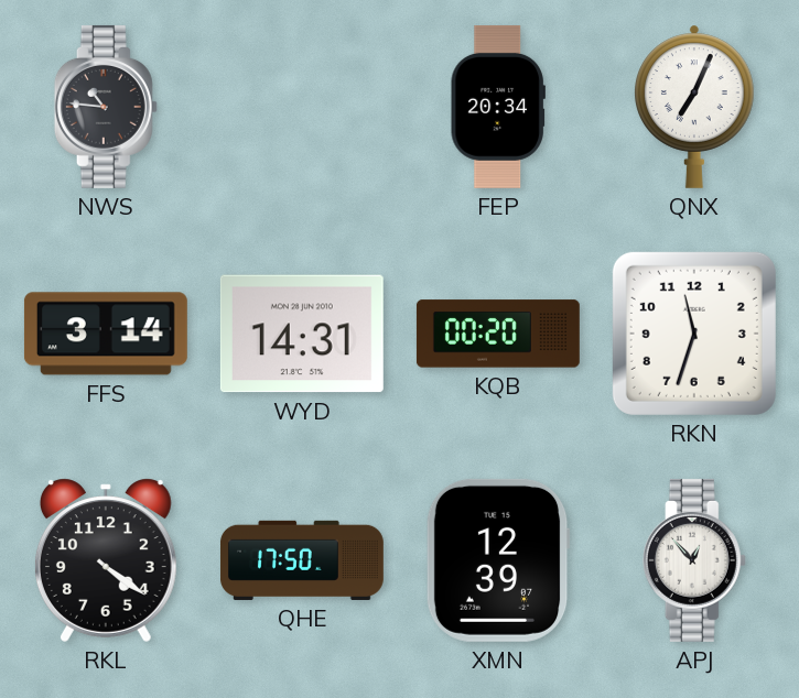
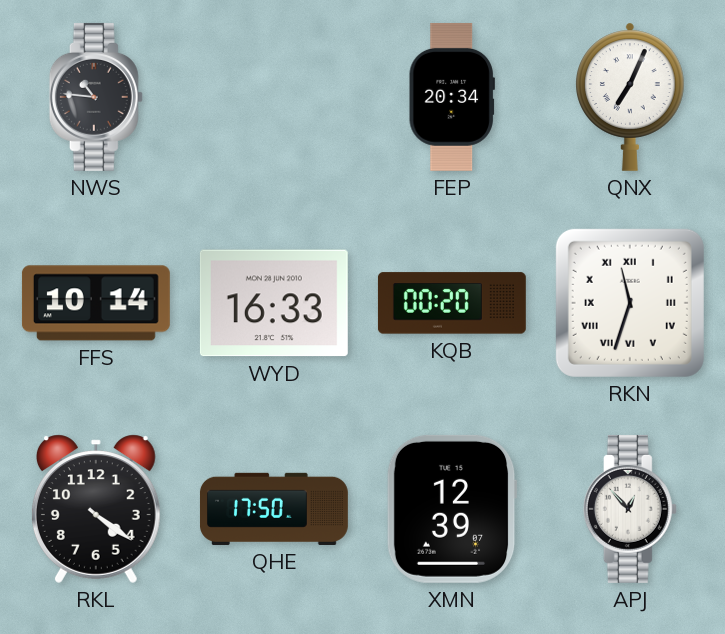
FFS: 3:14 -> 10:14
WYD: 14:31 -> 16:33
RKN numerals: Arabic -> Roman
